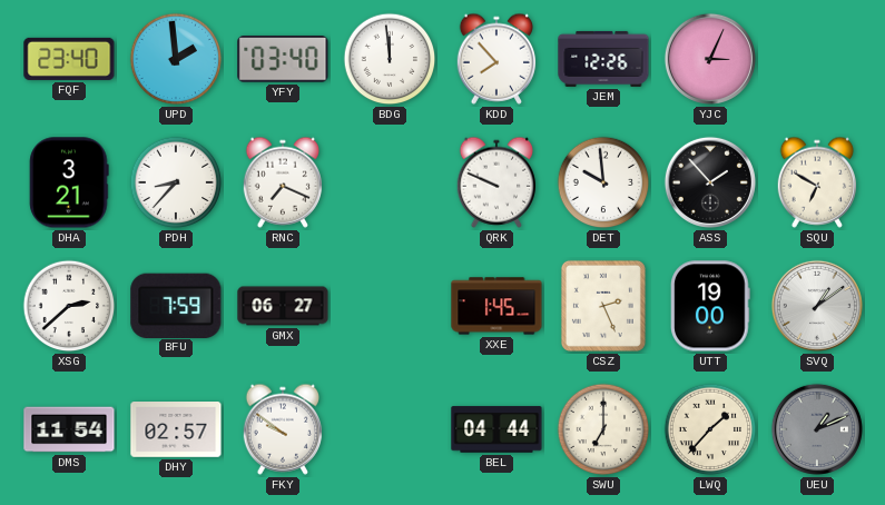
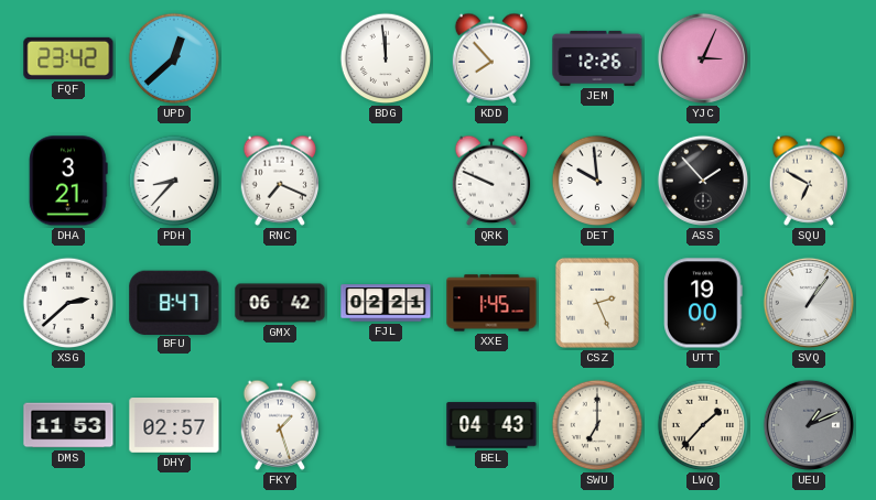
FQF: 23:40 -> 23:42
UPD: 1:59 -> 12:38
YFY: 03:40 -> none
BFU: 7:59 -> 8:47
GMX: 06:27 -> 06:42
FJL: none -> 02:21
SVQ: 1:09 -> 1:06
DMS: 11:54 -> 11:53
FKY: 9:51 -> 1:27
BEL: 04:44 -> 04:43
